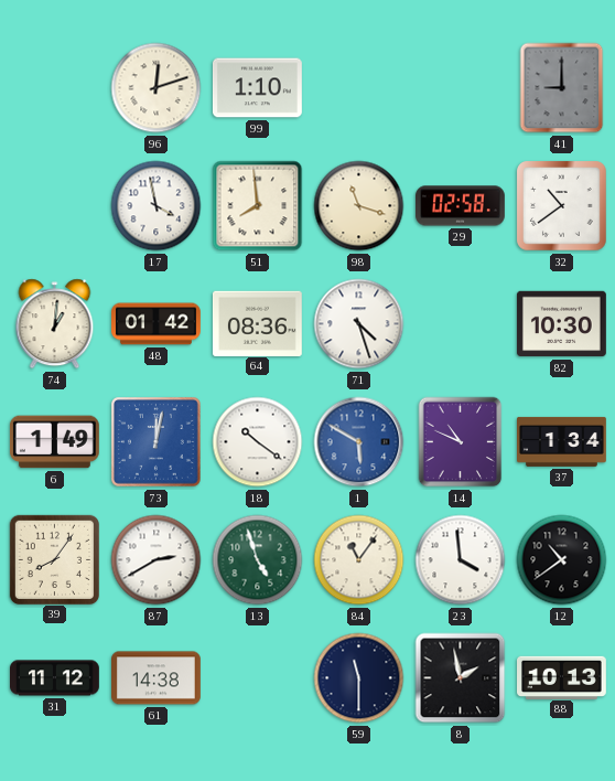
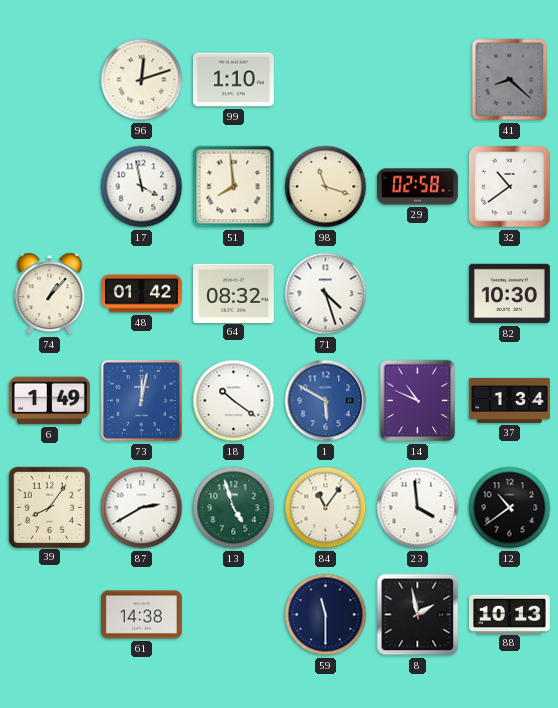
41: 9:00 -> 8:22
74: 1:01 -> 1:07
64: 08:36 -> 08:32
31: 11:12 -> none
